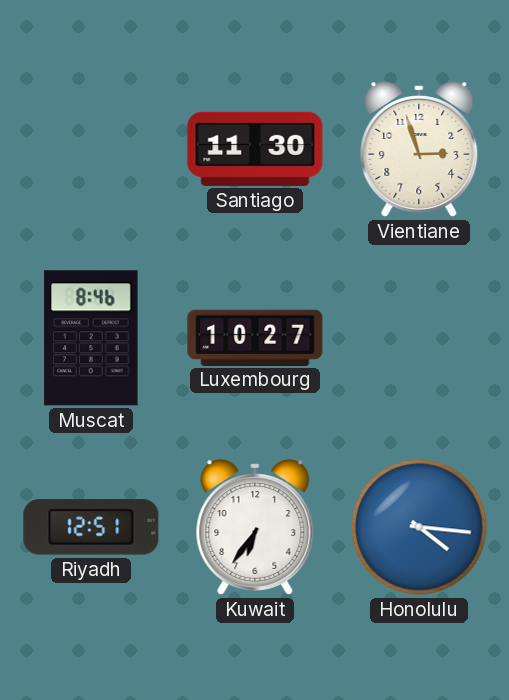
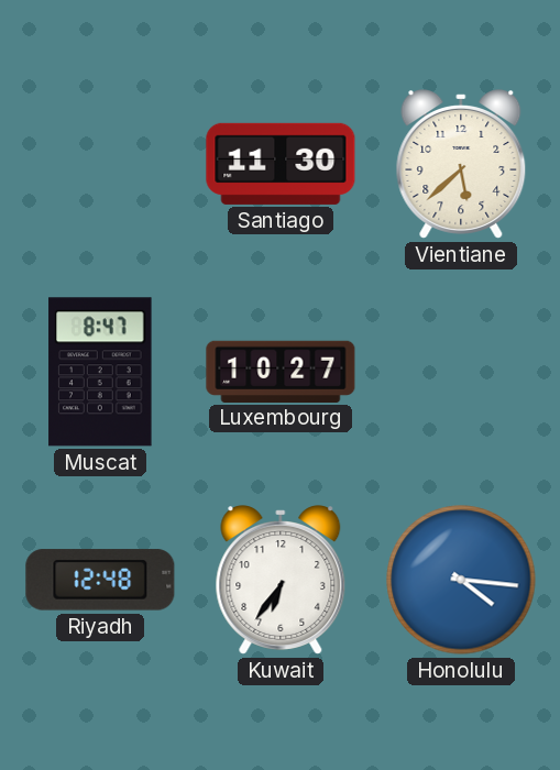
Vientiane: 2:57 -> 5:38
Muscat: 8:46 -> 8:47
Riyadh: 12:51 -> 12:48
